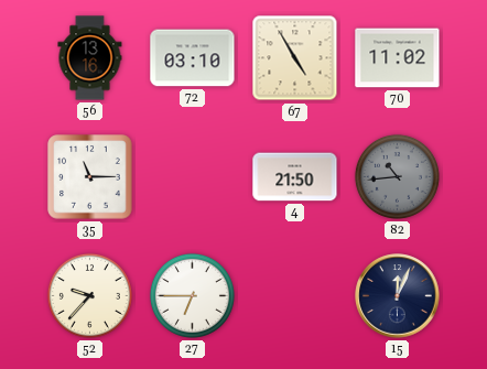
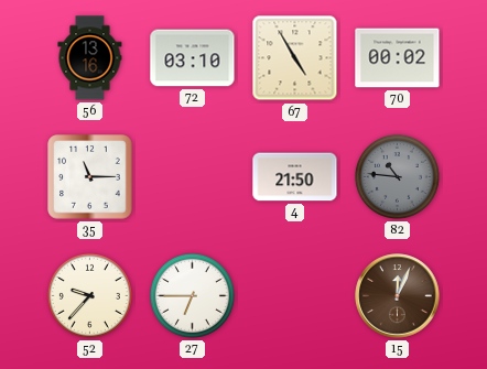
70: 11:02 -> 00:02
82: 10:44 -> 10:46
15 dial: navy -> brown
